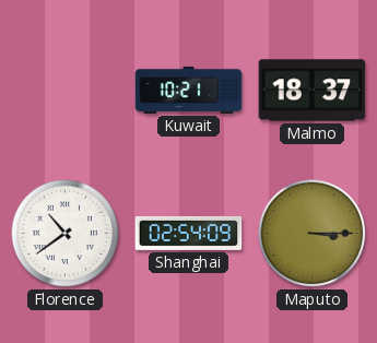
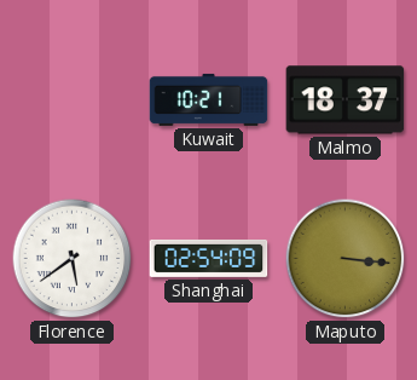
Florence: 10:39 -> 5:39
Maputo: 3:15 -> 3:16
